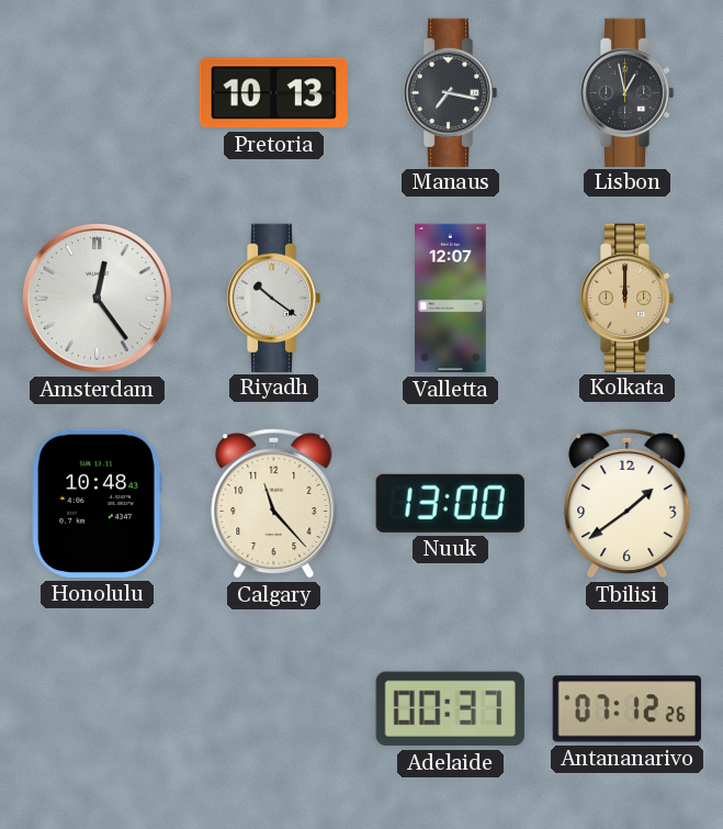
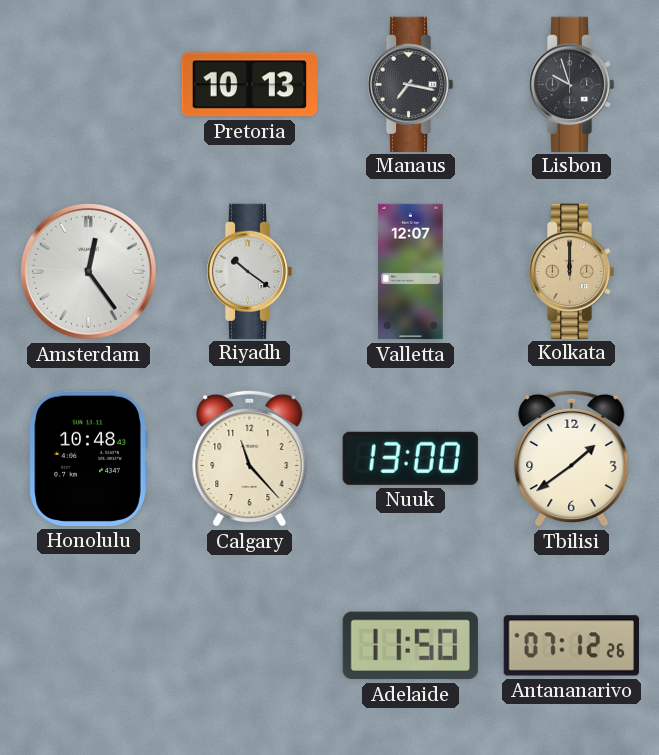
Lisbon: 12:58 -> 9:57
Adelaide: 00:37 -> 11:50
